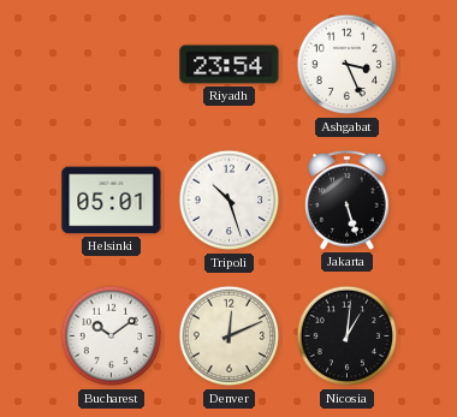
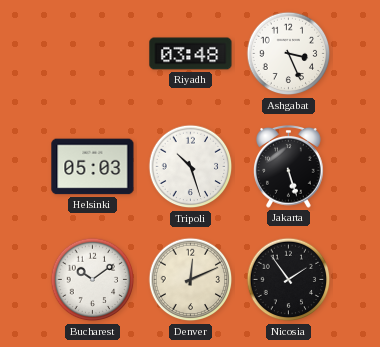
Riyadh: 23:54 -> 03:48
Helsinki: 05:01 -> 05:03
Nicosia: 1:01 -> 1:54
